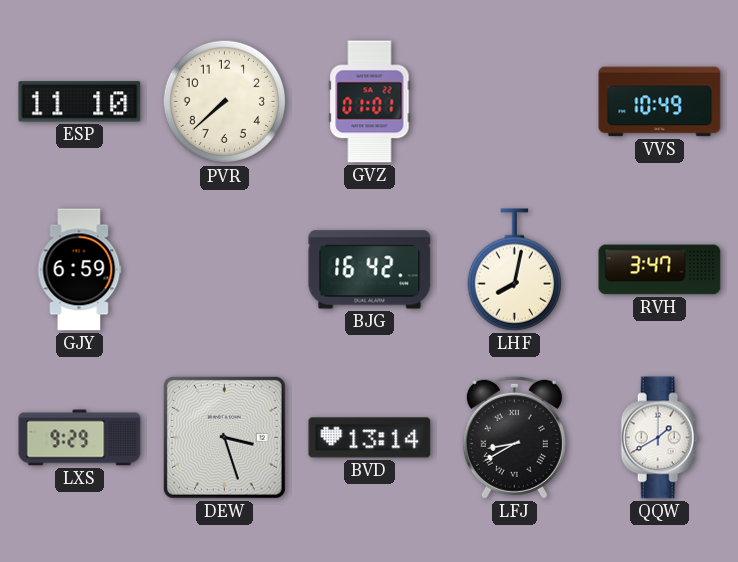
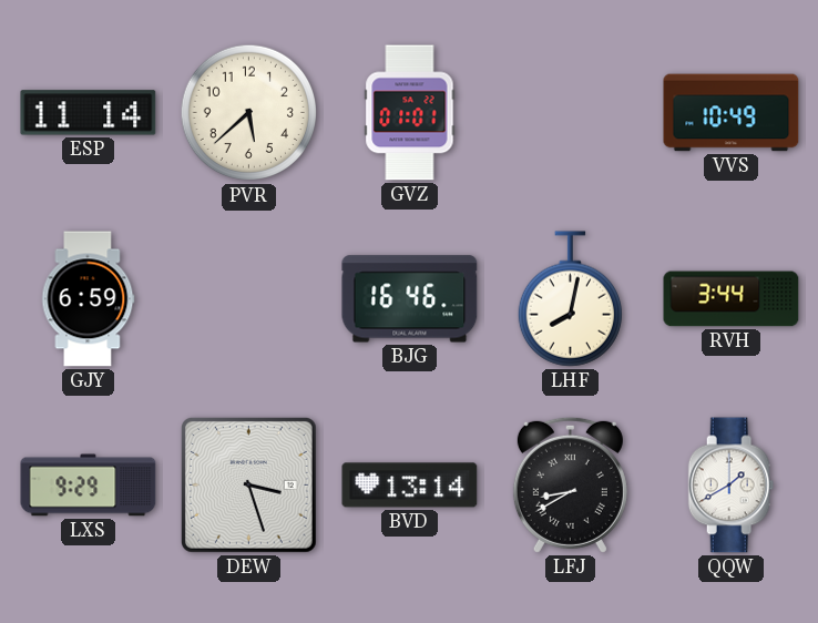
ESP: 11:10 -> 11:14
PVR: 7:38 -> 5:38
BJG: 16:42 -> 16:46
RVH: 3:47 -> 3:44
